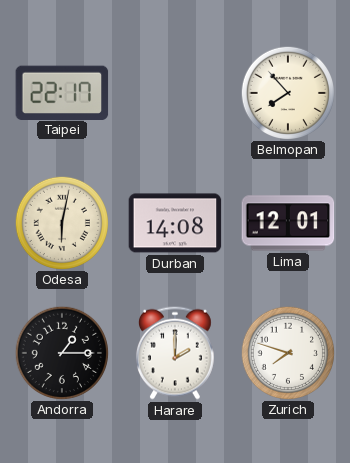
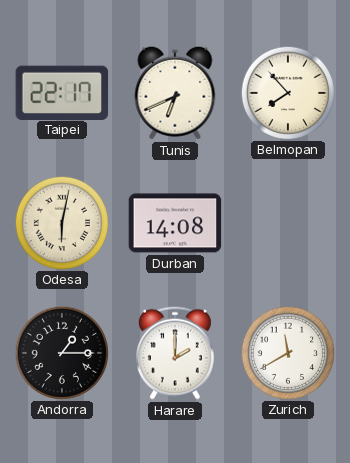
Tunis: none -> 6:41
Lima: 12:01 -> none
Zurich: 7:48 -> 11:40
